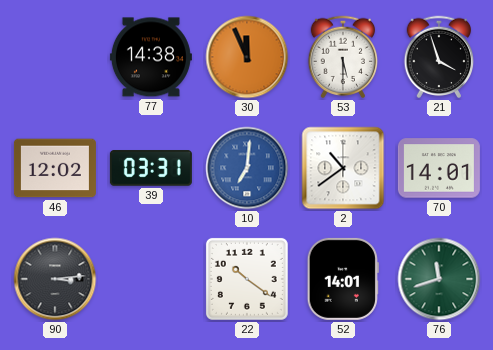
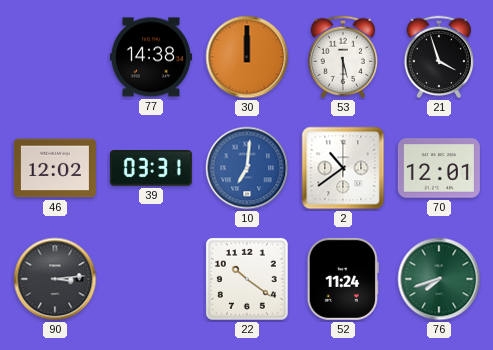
30: 11:56 -> 12:00
70: 14:01 -> 12:01
52: 14:01 -> 11:24
76: 11:42 -> 7:42
